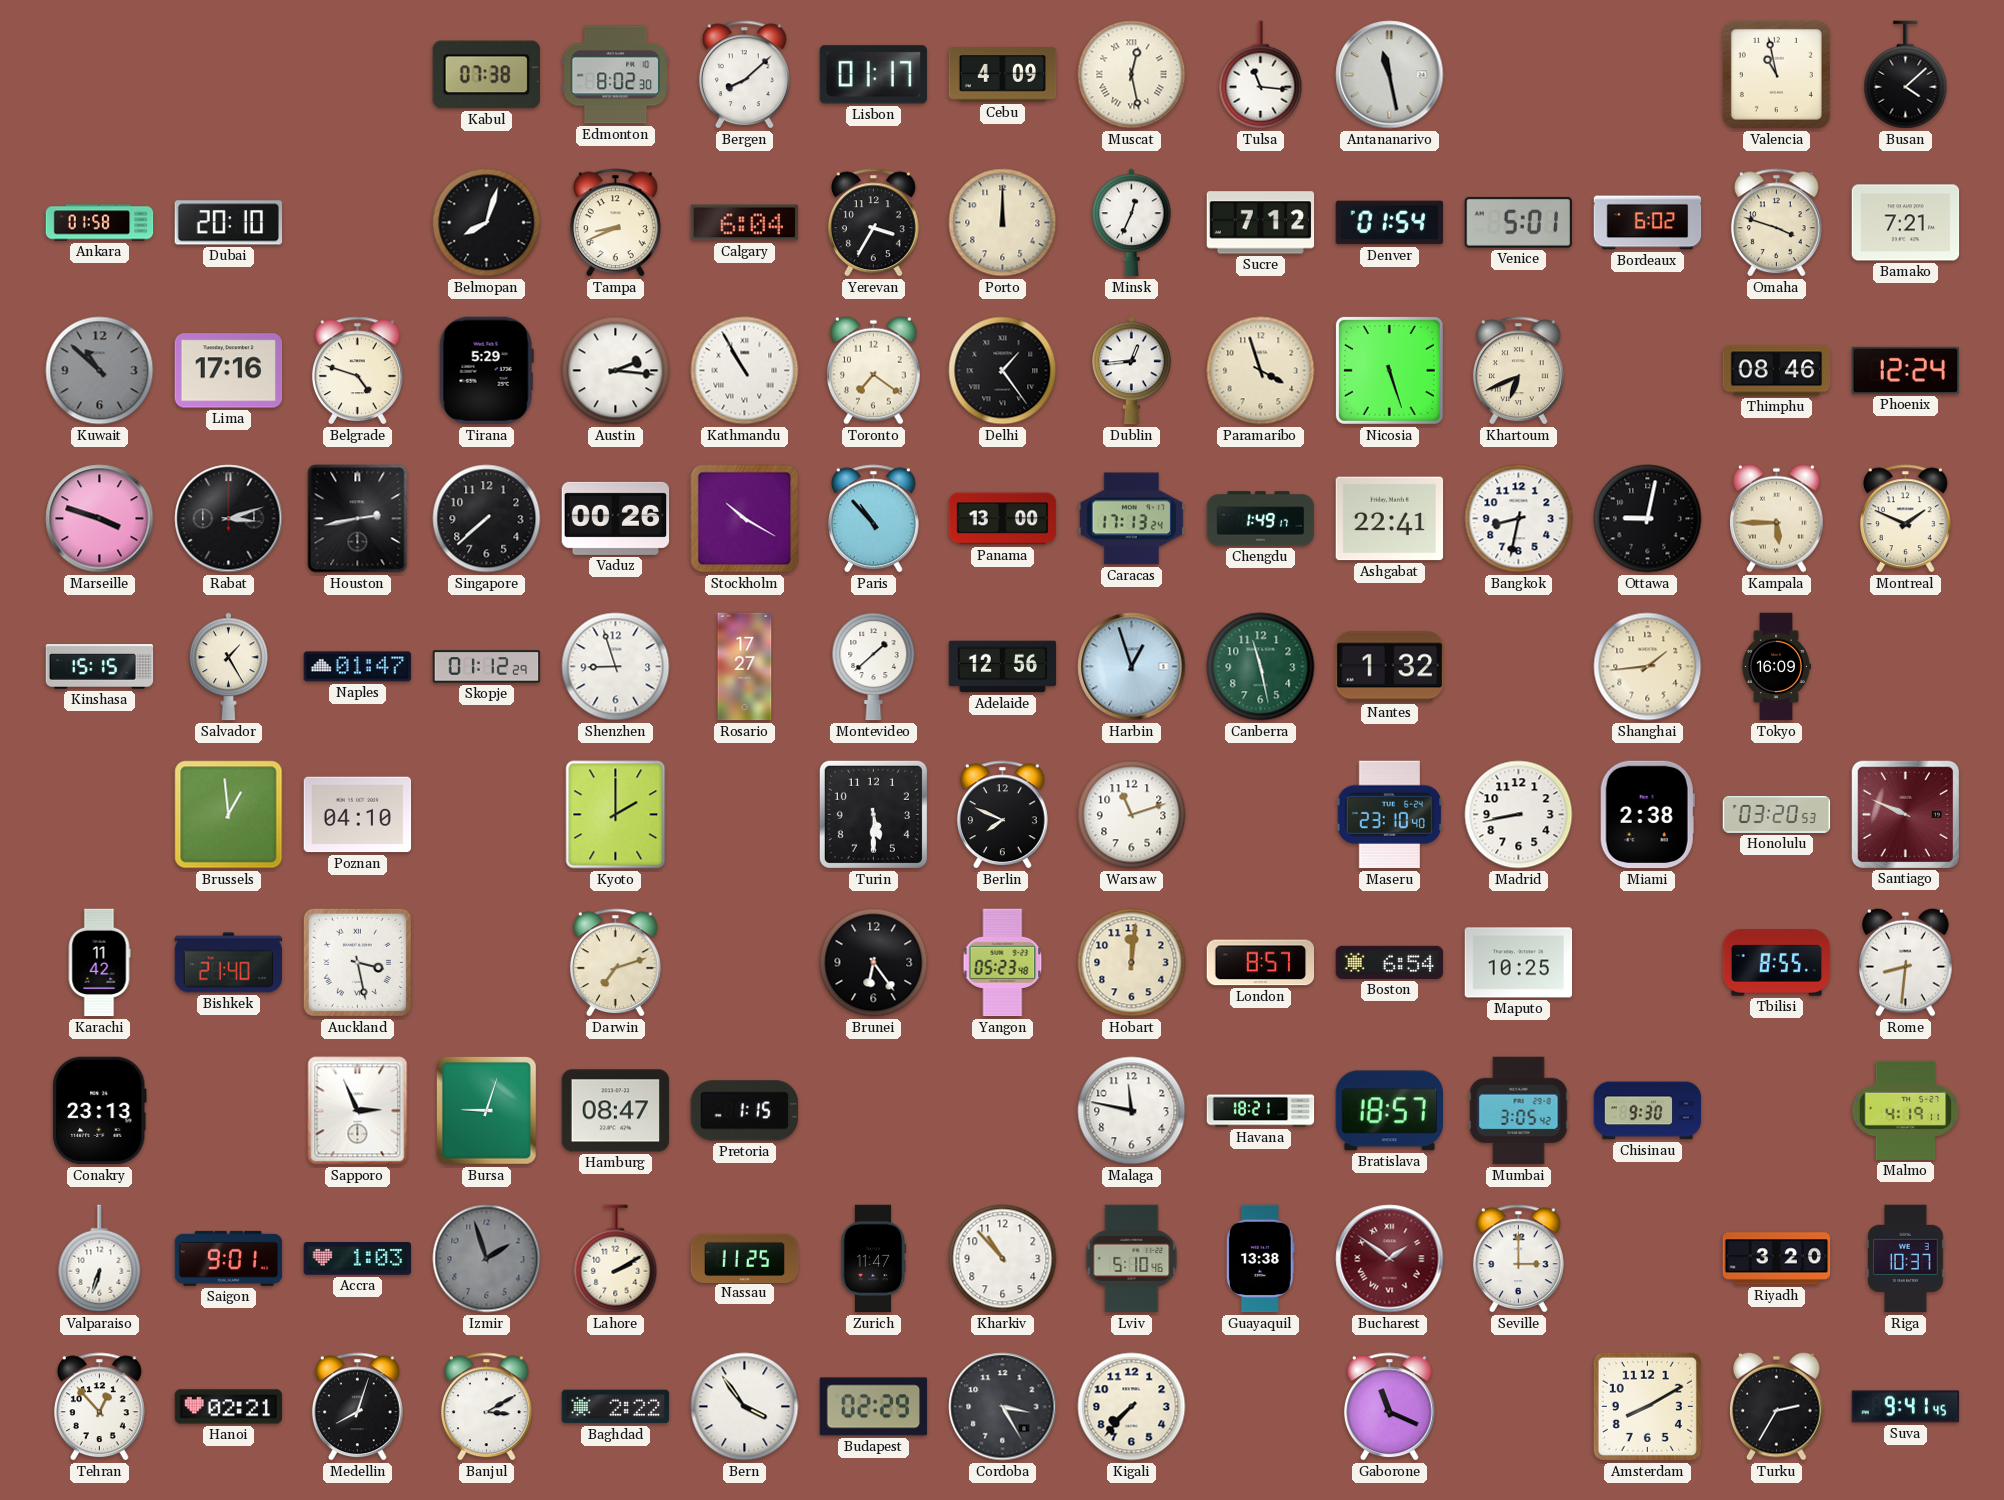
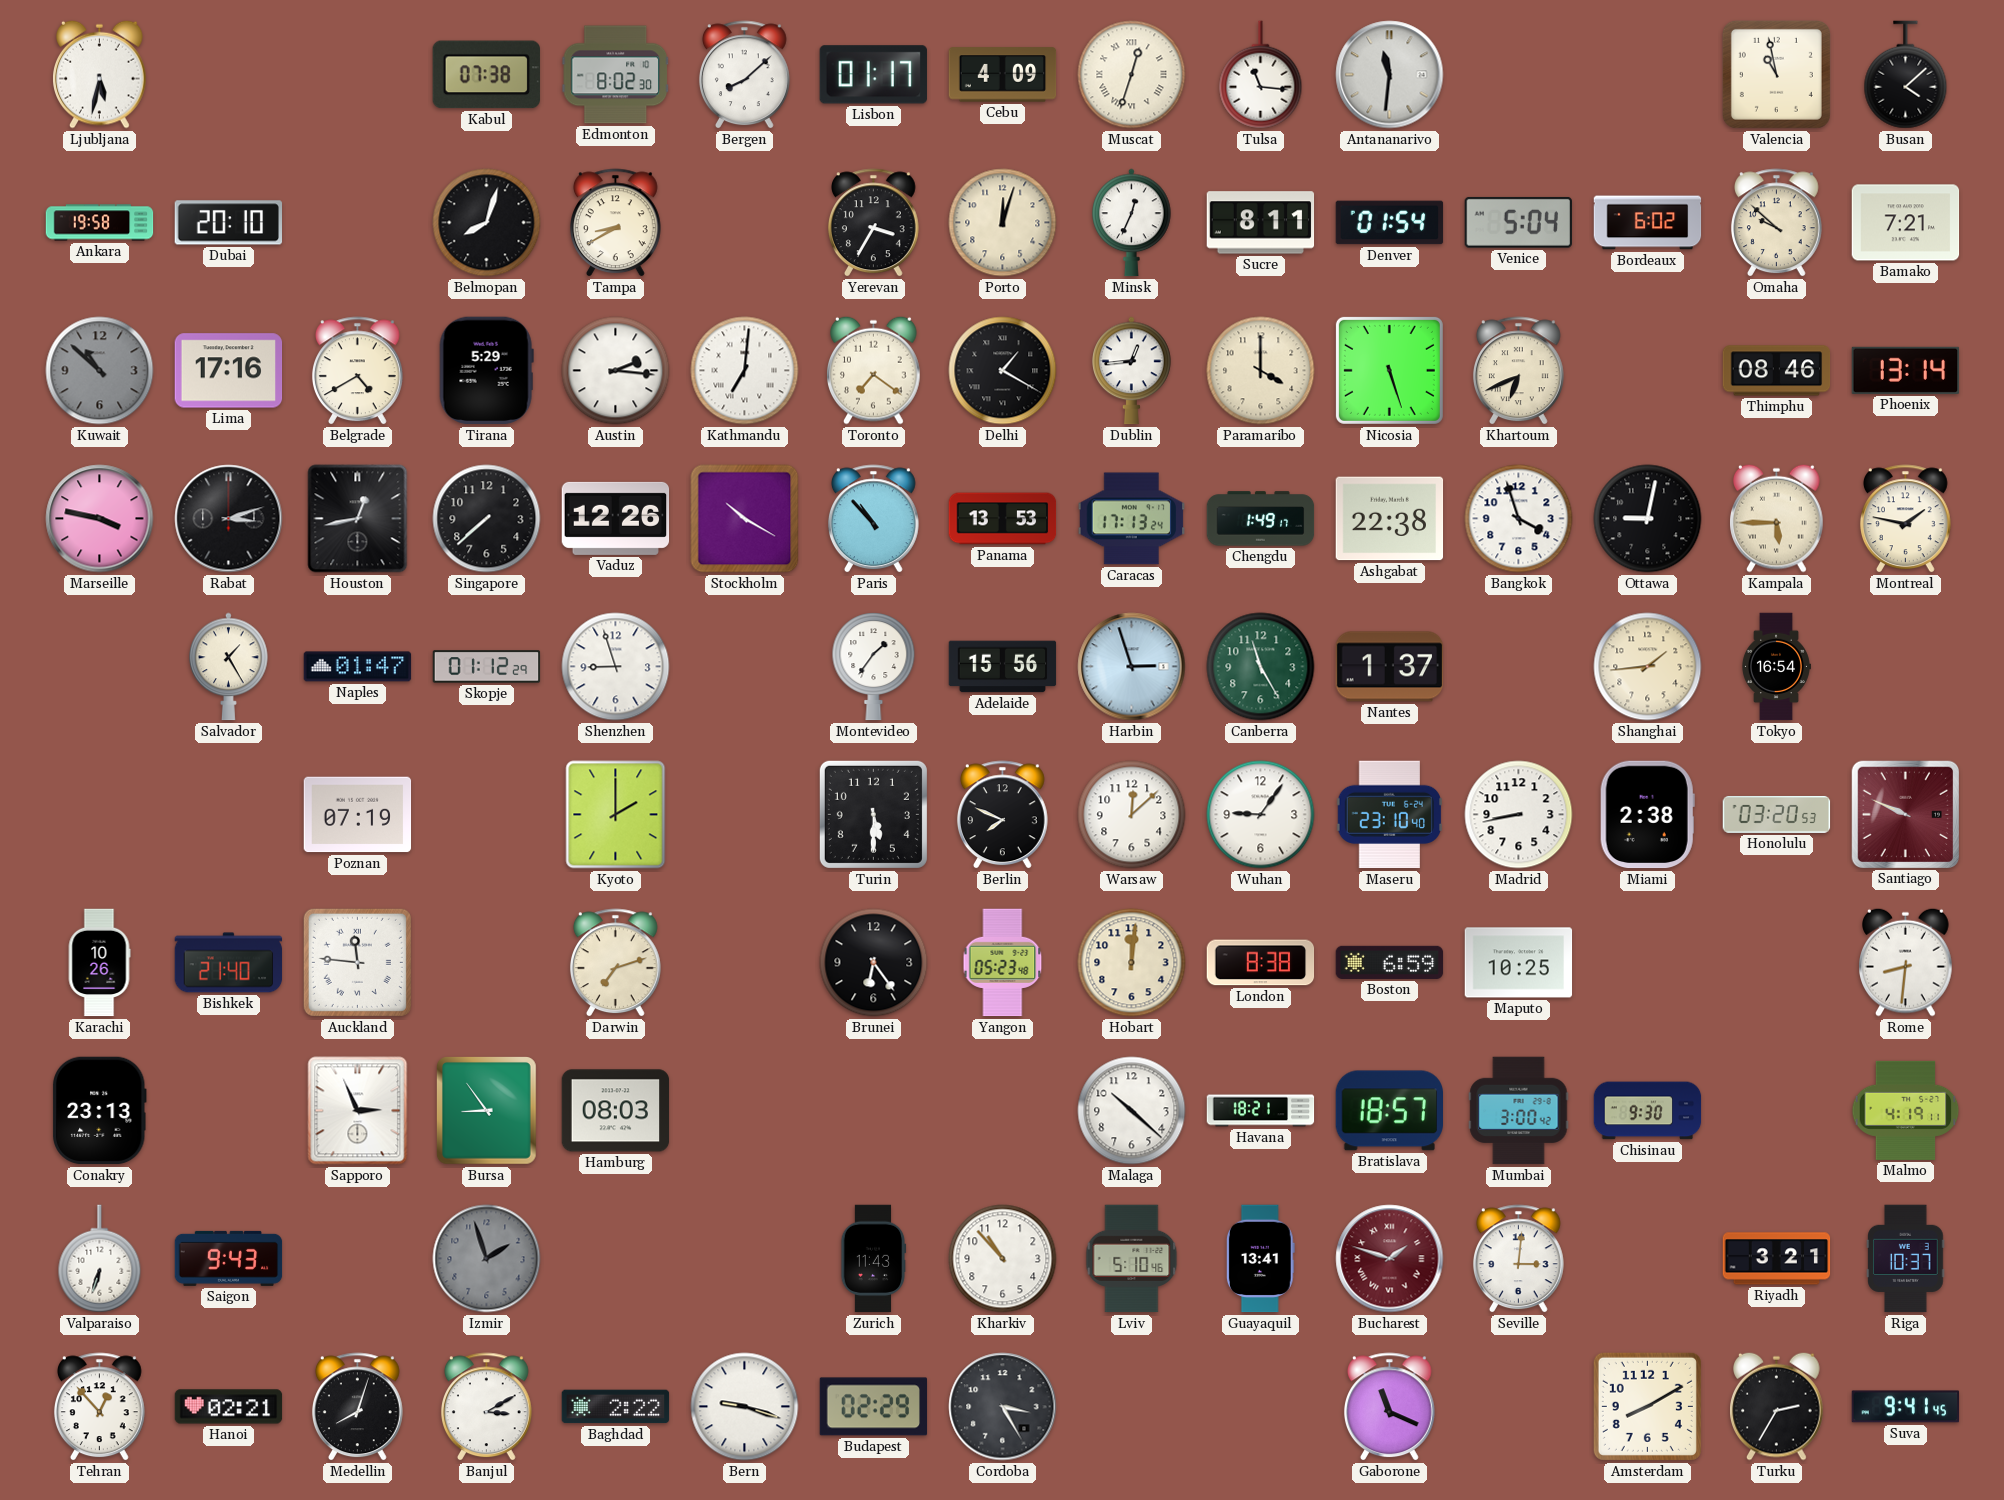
Ljubljana: none -> 5:32
Muscat: 12:28 -> 12:33
Antananarivo: 11:28 -> 11:31
Ankara: 01:58 -> 19:58
Tampa: 8:41 -> 8:40
Calgary: 6:04 -> none
Porto: 12:00 -> 12:03
Sucre: 7:12 -> 8:11
Venice: 5:01 -> 5:04
Omaha: 3:48 -> 9:52
Belgrade: 4:48 -> 4:40
Kathmandu: 10:55 -> 7:01
Delhi: 1:24 -> 1:20
Paramaribo: 3:57 -> 4:00
Phoenix: 12:24 -> 13:14
Marseille: 3:48 -> 3:47
Houston: 2:43 -> 12:43
Vaduz: 00:26 -> 12:26
Panama: 13:00 -> 13:53
Ashgabat: 22:41 -> 22:38
Bangkok: 8:32 -> 3:57
Montreal: 1:49 -> 1:47
Kinshasa: 15:15 -> none
Rosario: 17:27 -> none
Montevideo: 1:38 -> 1:36
Adelaide: 12:56 -> 15:56
Harbin: 12:57 -> 2:57
Canberra: 11:28 -> 11:25
Nantes: 1:32 -> 1:37
Tokyo: 16:09 -> 16:54
Brussels: 12:59 -> none
Poznan: 04:10 -> 07:19
Warsaw: 11:12 -> 12:08
Wuhan: none -> 9:06
Karachi: 11:42 -> 10:26
Auckland: 3:28 -> 11:46
London: 8:57 -> 8:38
Boston: 6:54 -> 6:59
Tbilisi: 8:55 -> none
Bursa: 9:03 -> 8:54
Hamburg: 08:47 -> 08:03
Pretoria: 1:15 -> none
Malaga: 11:47 -> 10:22
Mumbai: 3:05 -> 3:00
Saigon: 9:01 -> 9:43
Accra: 1:03 -> none
Lahore: 2:10 -> none
Nassau: 11:25 -> none
Zurich: 11:47 -> 11:43
Guayaquil: 13:38 -> 13:41
Bucharest: 1:51 -> 1:48
Seville: 3:00 -> 3:01
Riyadh: 3:20 -> 3:21
Bern: 3:54 -> 9:18
Kigali: 7:37 -> none
